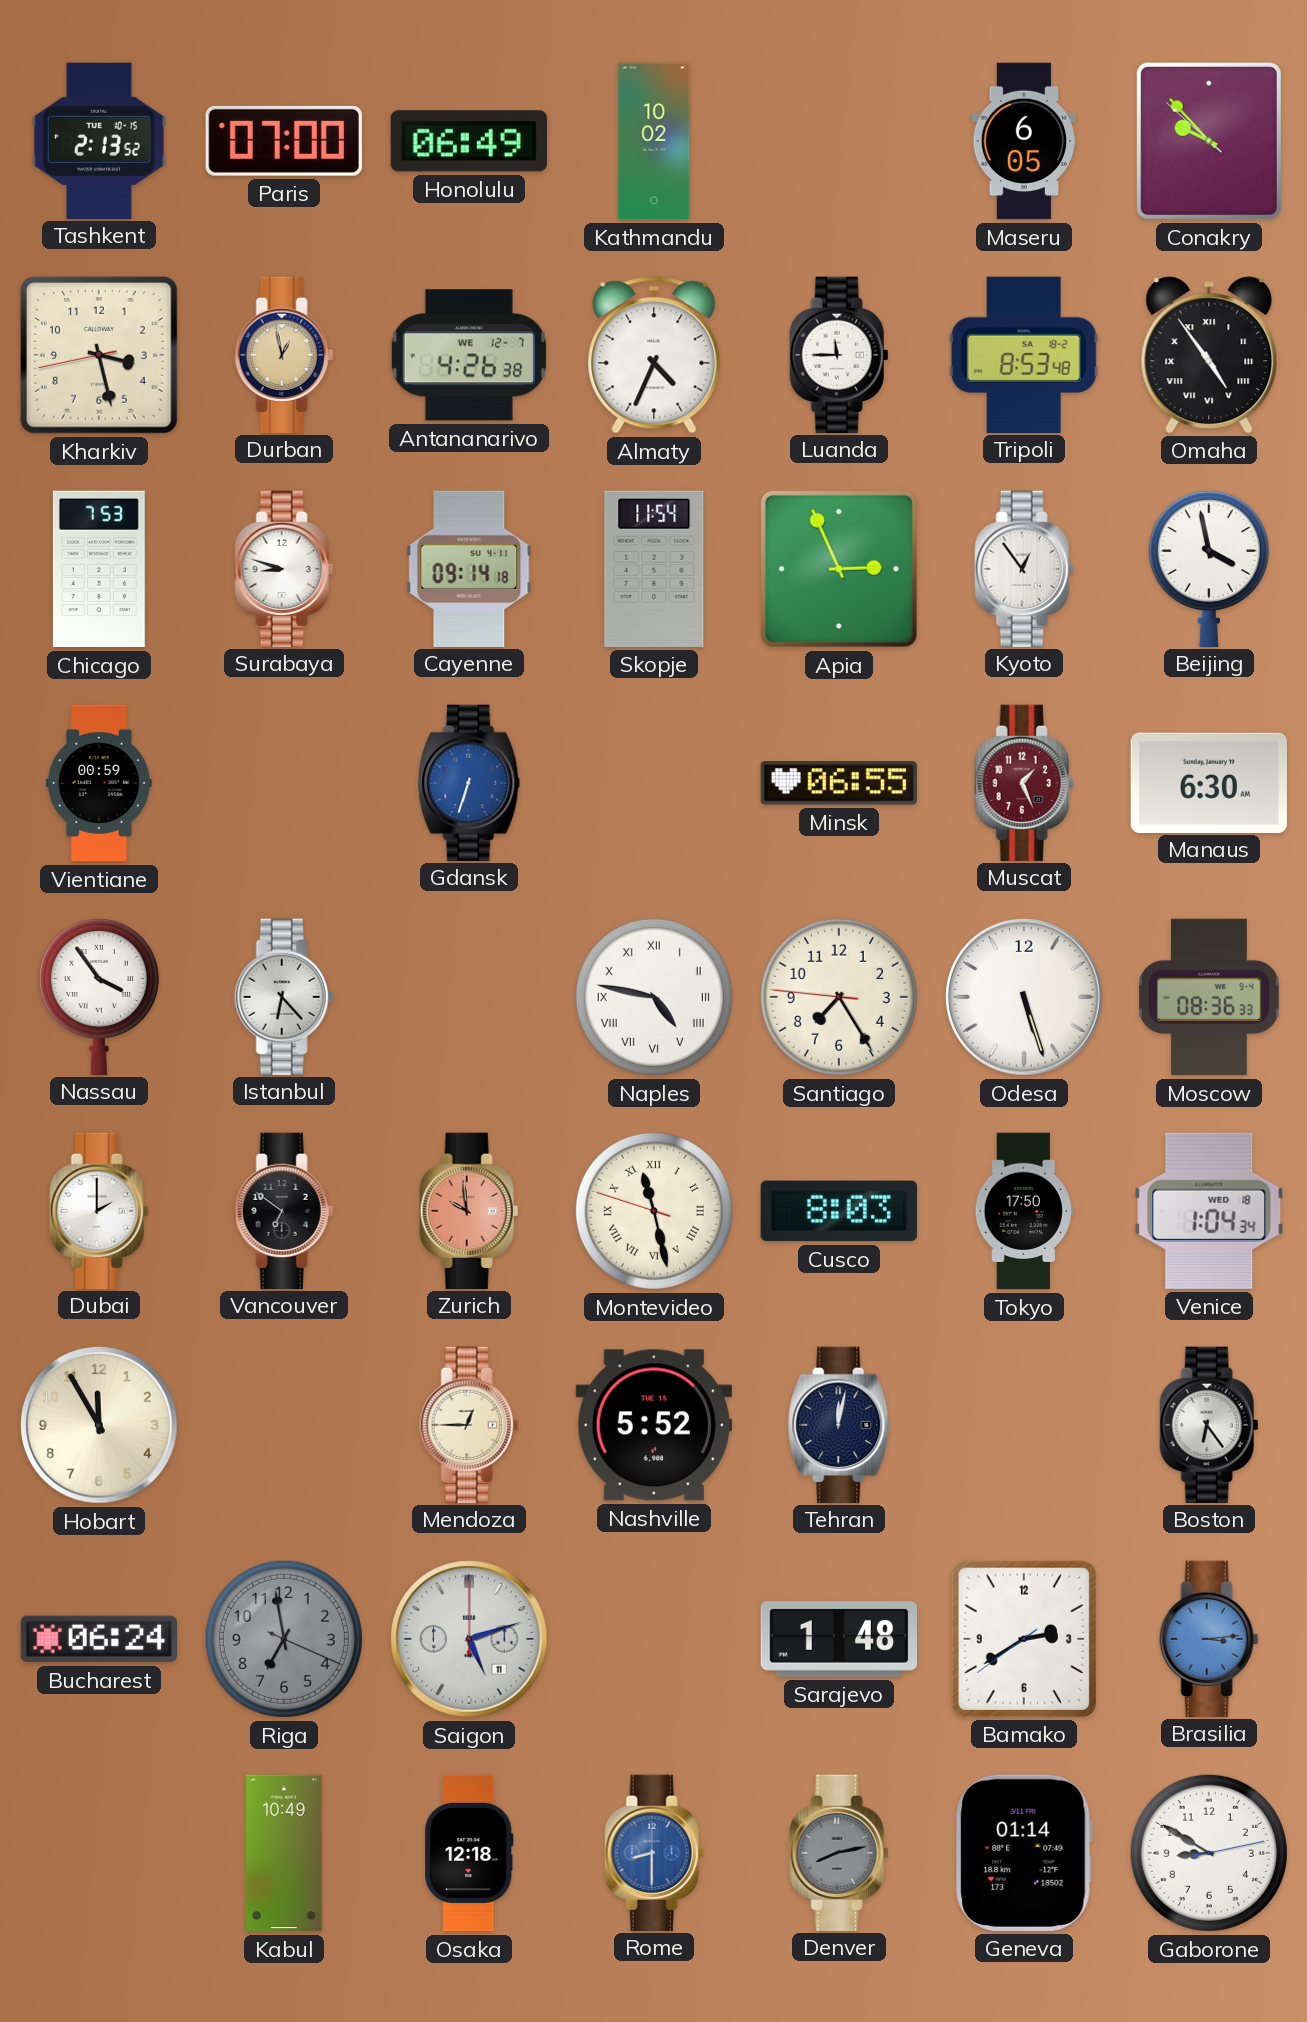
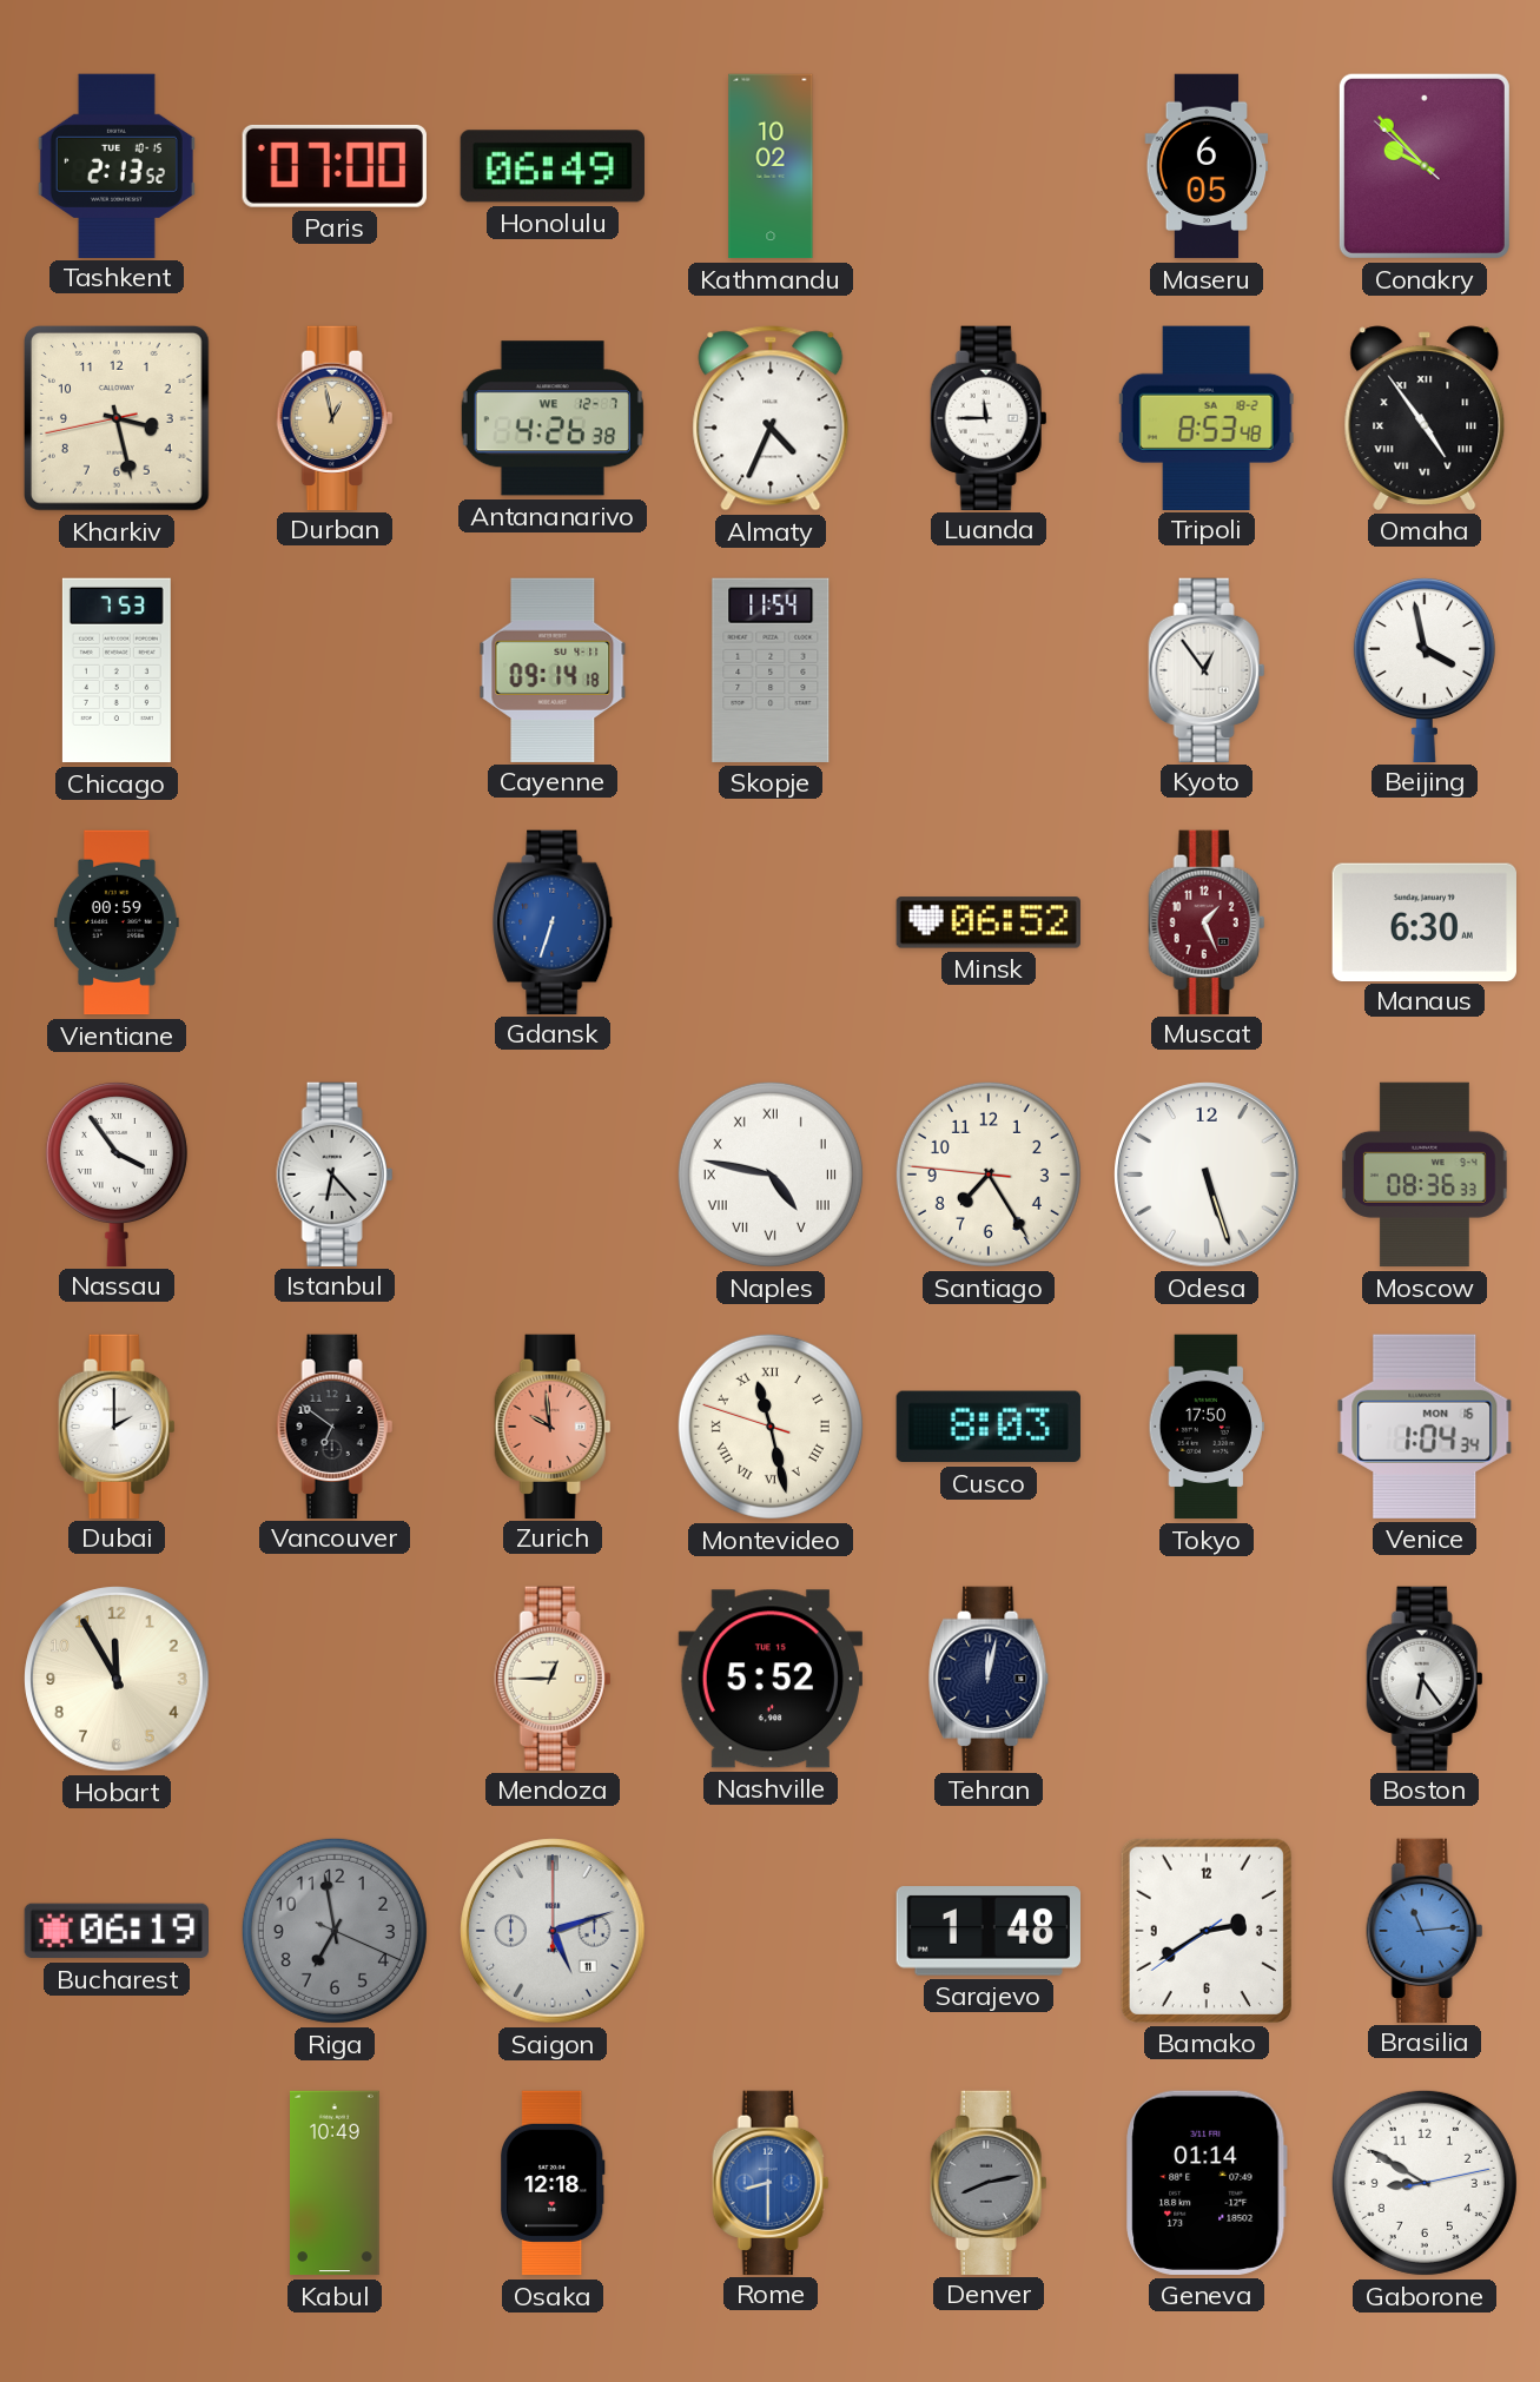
Surabaya: 8:48 -> none
Apia: 2:56 -> none
Minsk: 06:55 -> 06:52
Venice date: WED 18 -> MON 16
Bucharest: 06:24 -> 06:19
Brasilia: 3:14 -> 11:14
